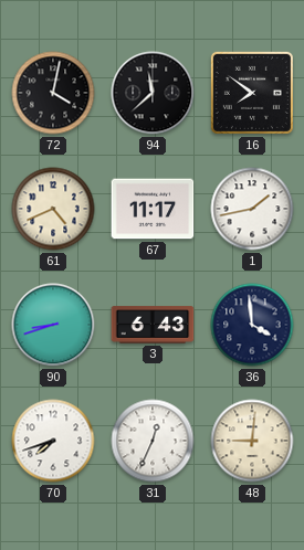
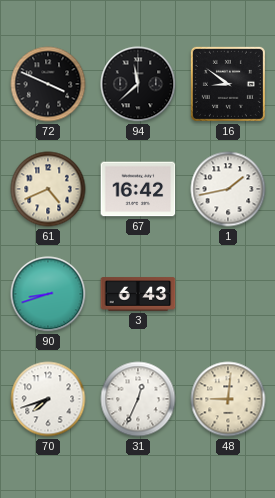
72: 4:02 -> 3:49
16: 7:51 -> 8:51
67: 11:17 -> 16:42
36: 3:59 -> none
